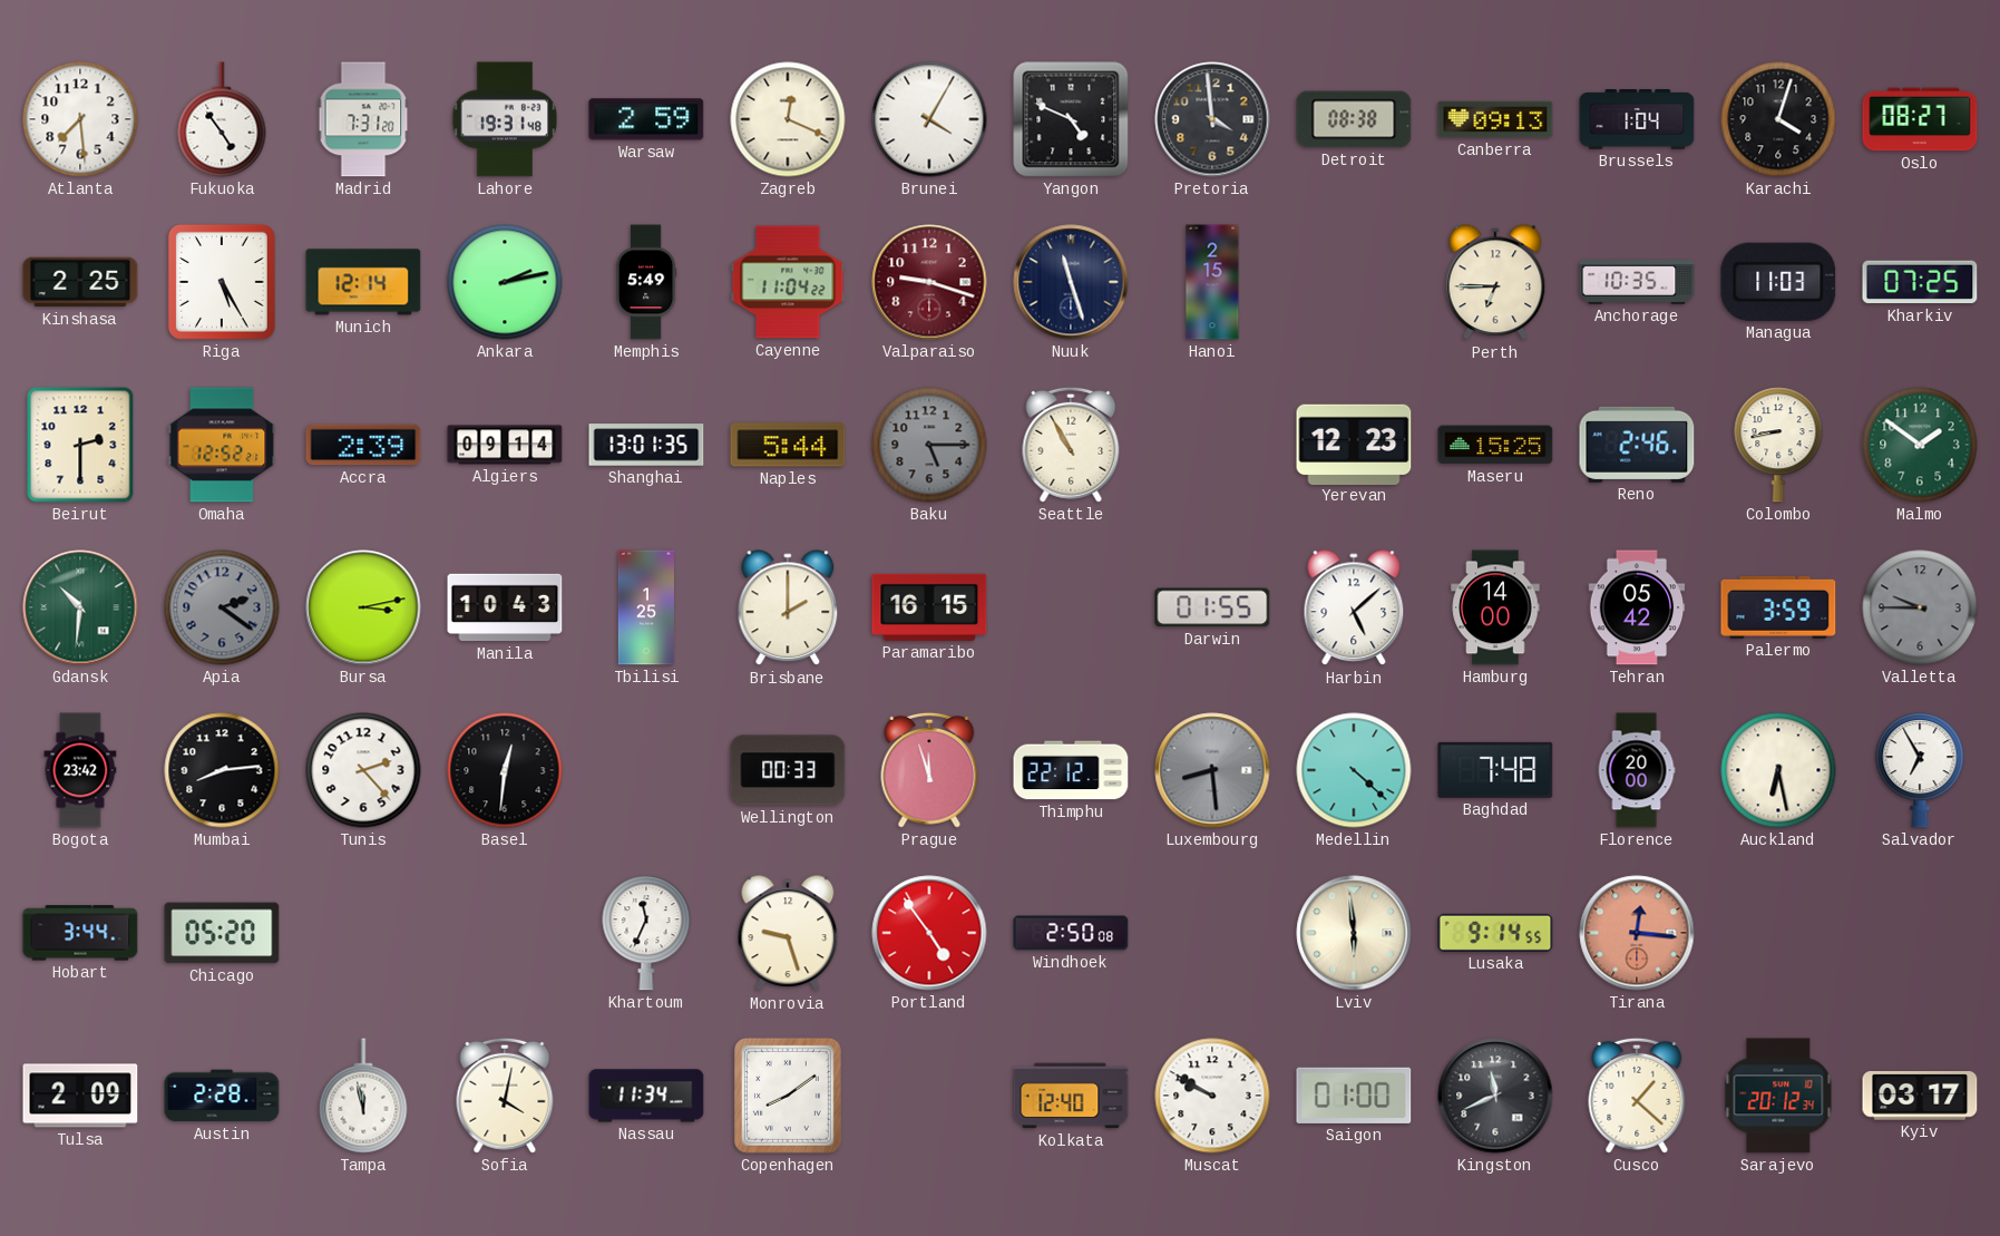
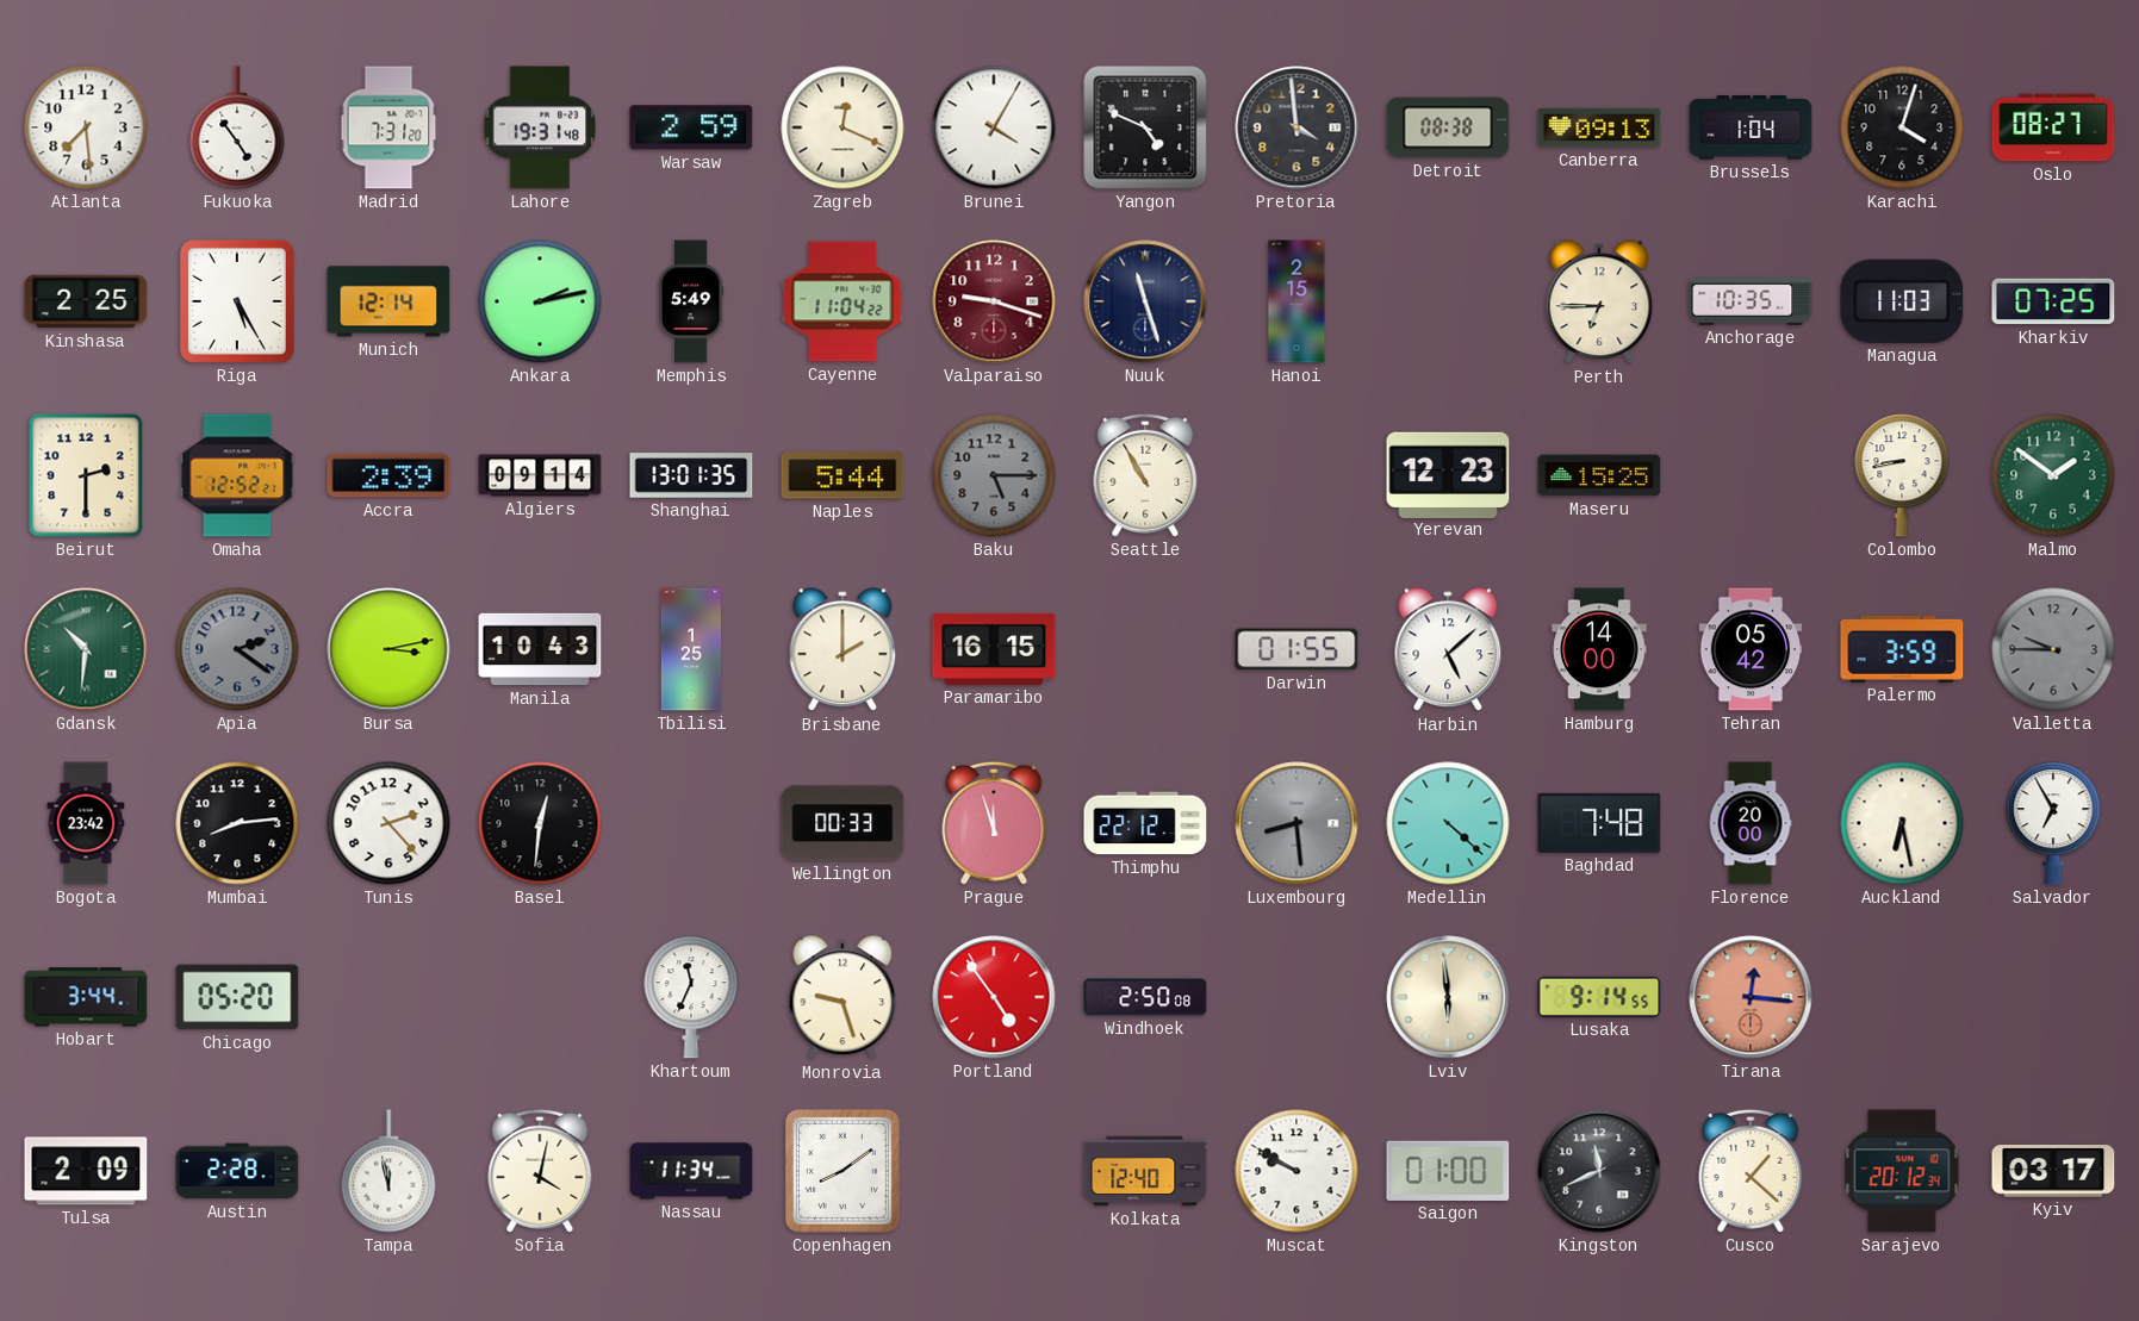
Reno: 2:46 -> none
